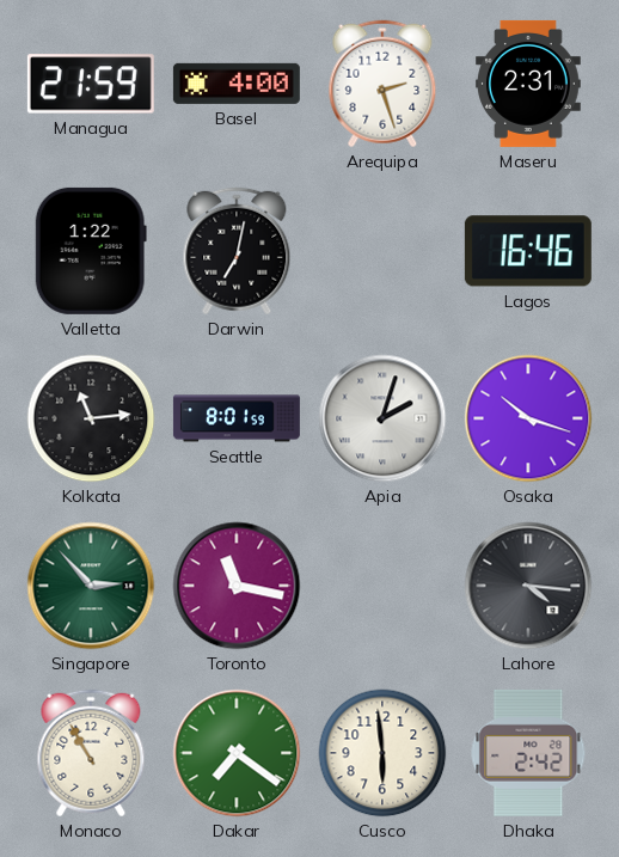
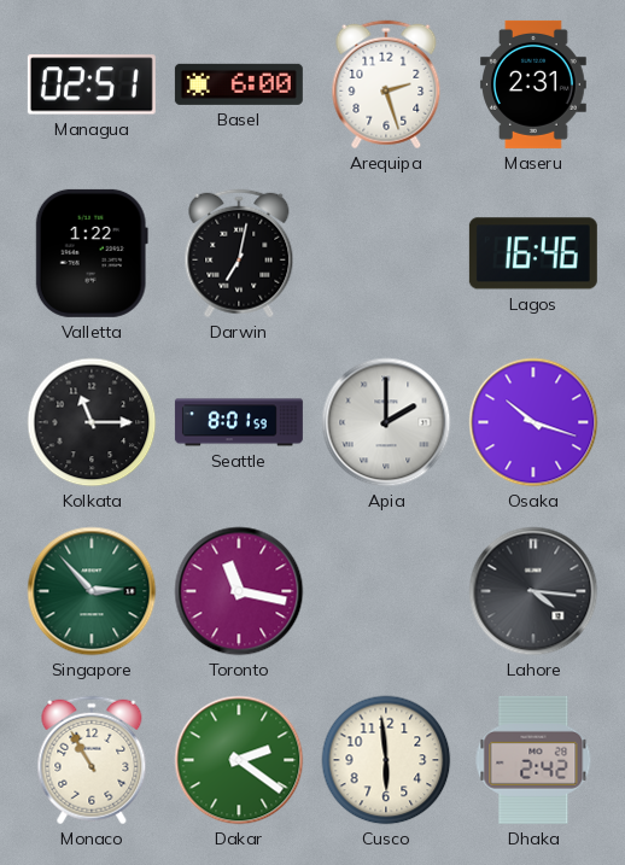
Managua: 21:59 -> 02:51
Basel: 4:00 -> 6:00
Kolkata: 11:14 -> 11:15
Apia: 2:03 -> 2:00
Dakar: 7:21 -> 2:21
